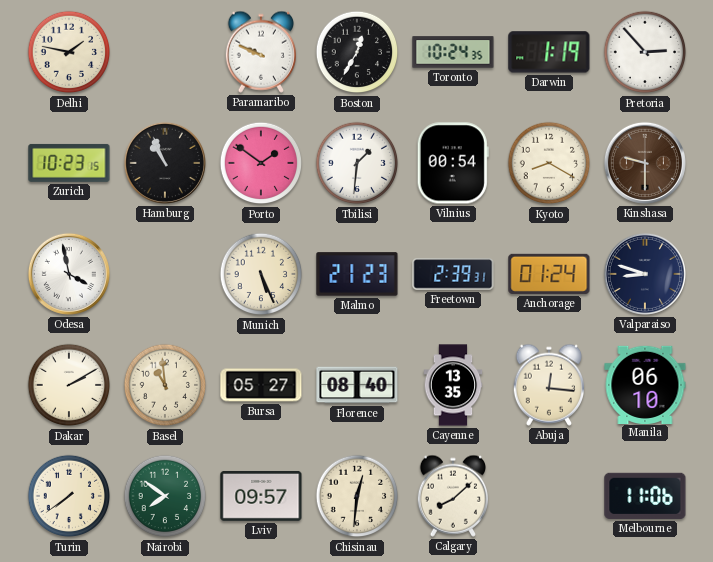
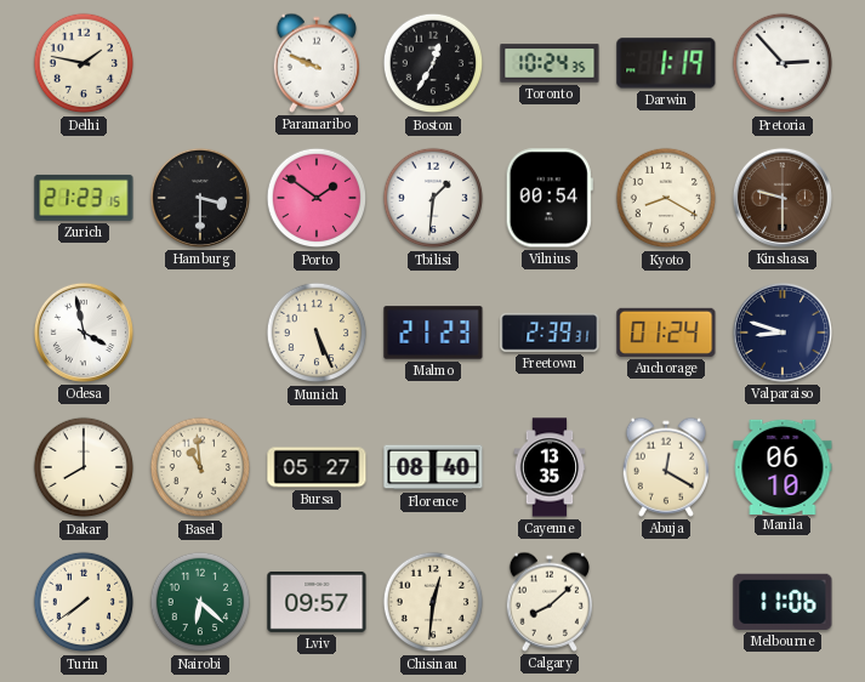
Zurich: 10:23 -> 21:23
Hamburg: 10:56 -> 3:30
Dakar: 2:10 -> 8:00
Abuja: 12:16 -> 12:20
Nairobi: 7:51 -> 6:22
